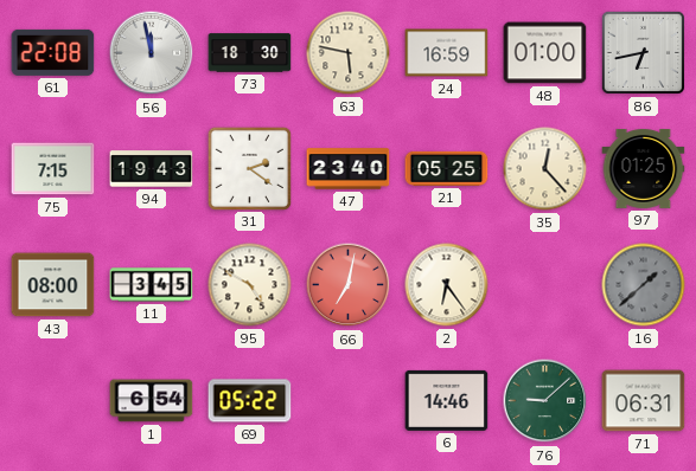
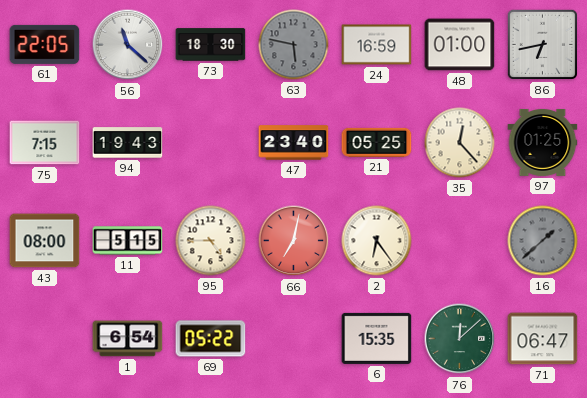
61: 22:08 -> 22:05
56: 11:58 -> 11:22
63 dial: cream -> grey
31: 2:21 -> none
11: 3:45 -> 5:15
95: 4:50 -> 4:45
6: 14:46 -> 15:35
76: 9:08 -> 12:08
71: 06:31 -> 06:47
